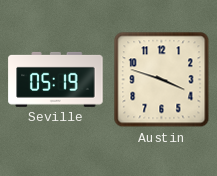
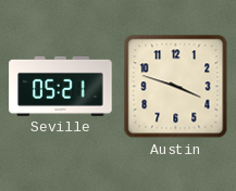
Seville: 05:19 -> 05:21
